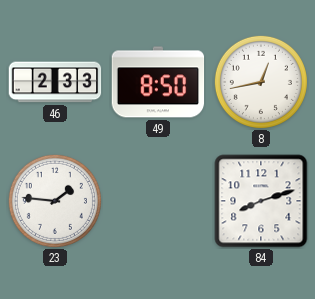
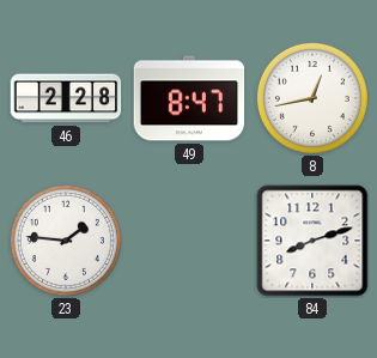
46: 2:33 -> 2:28
49: 8:50 -> 8:47
